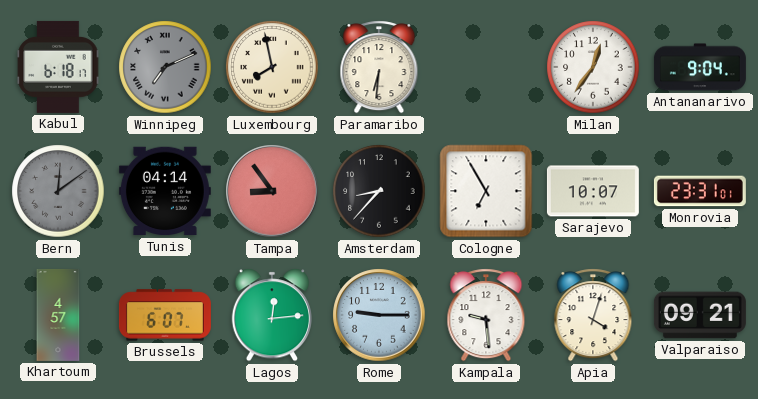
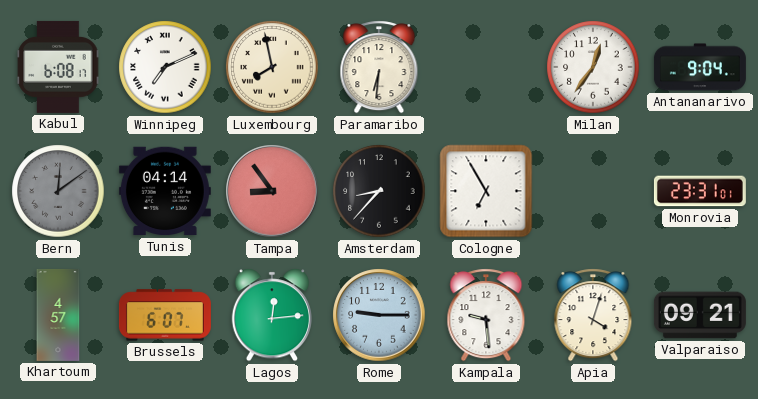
Kabul: 6:18 -> 6:08
Winnipeg dial: grey -> white
Sarajevo: 10:07 -> none
